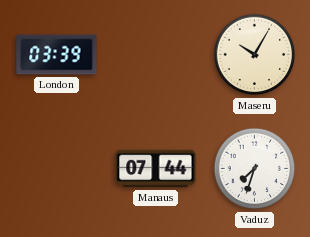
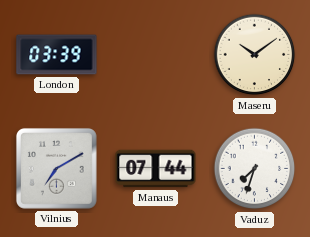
Maseru: 10:05 -> 10:09
Vilnius: none -> 7:10
